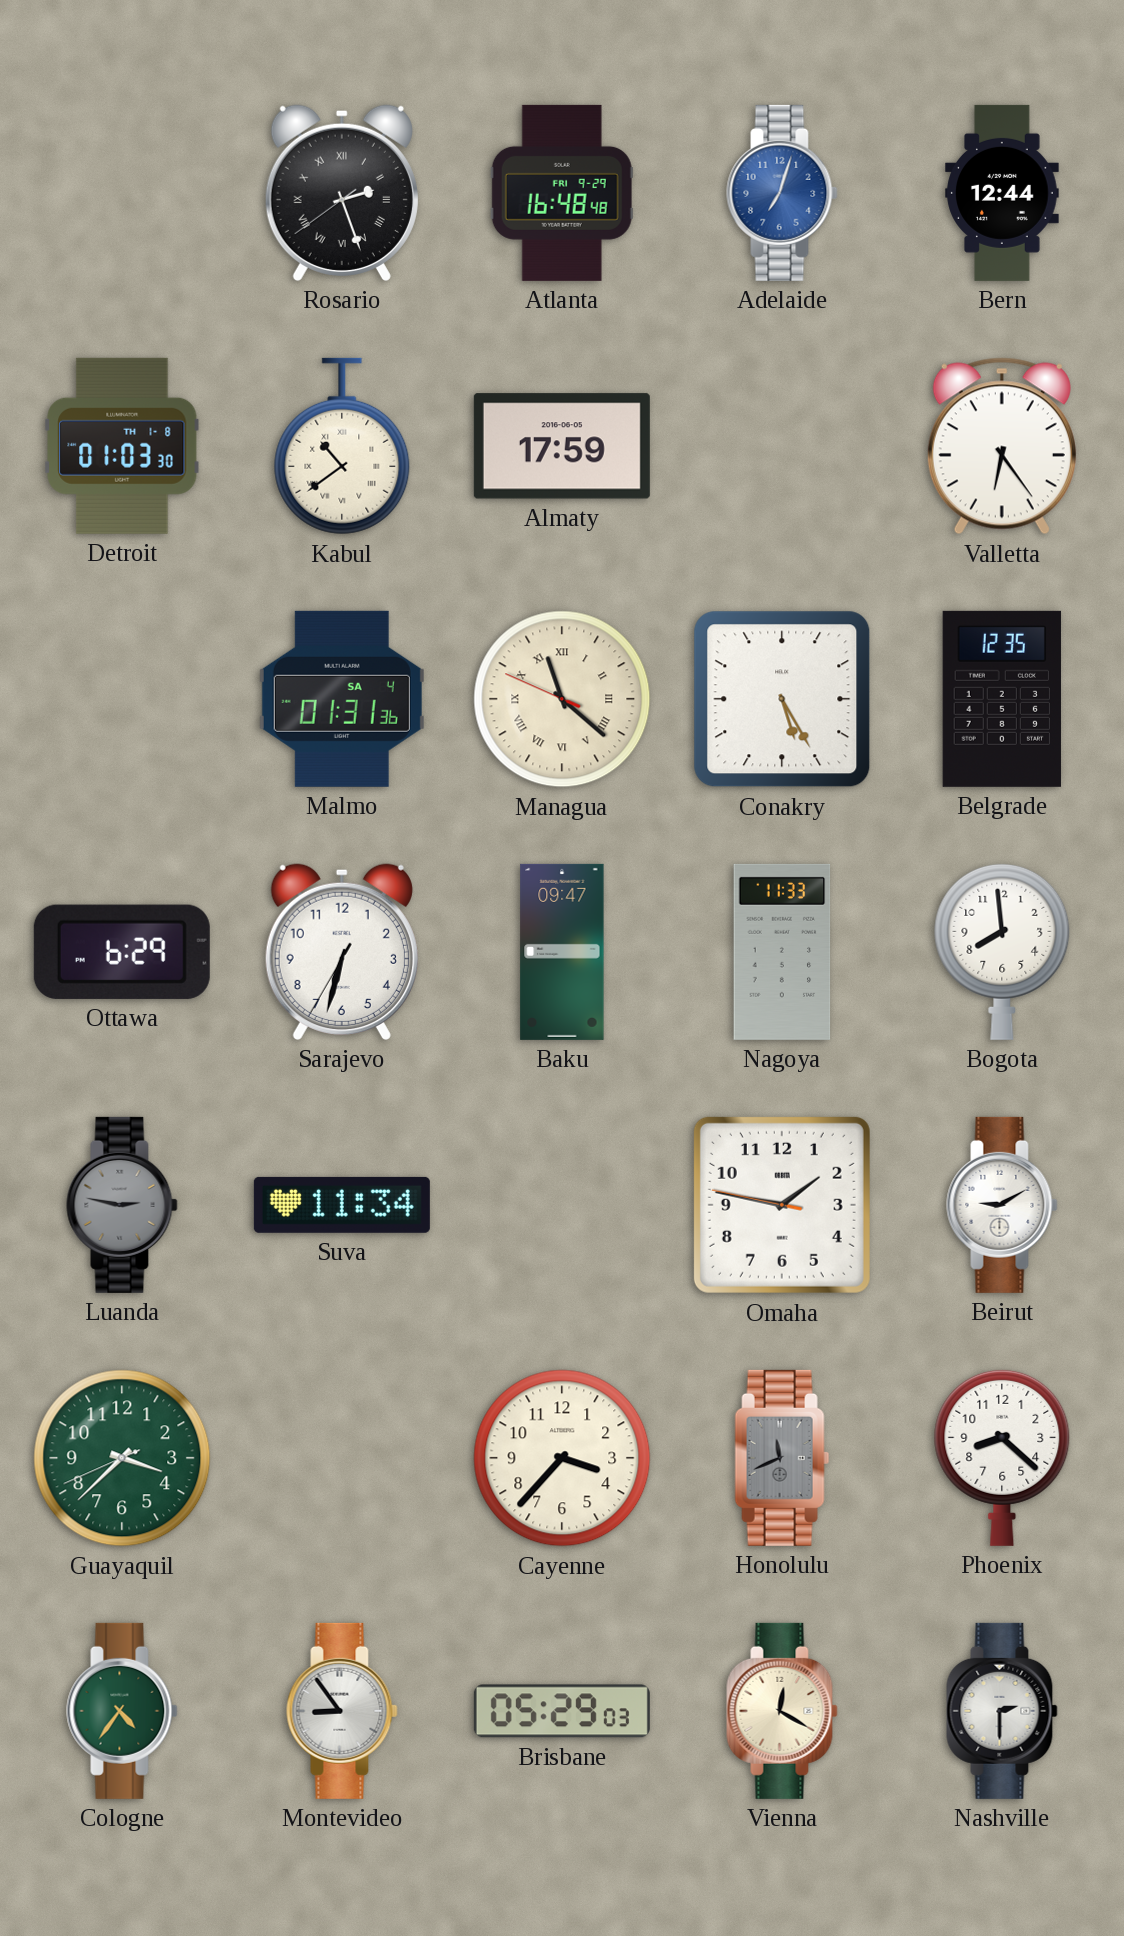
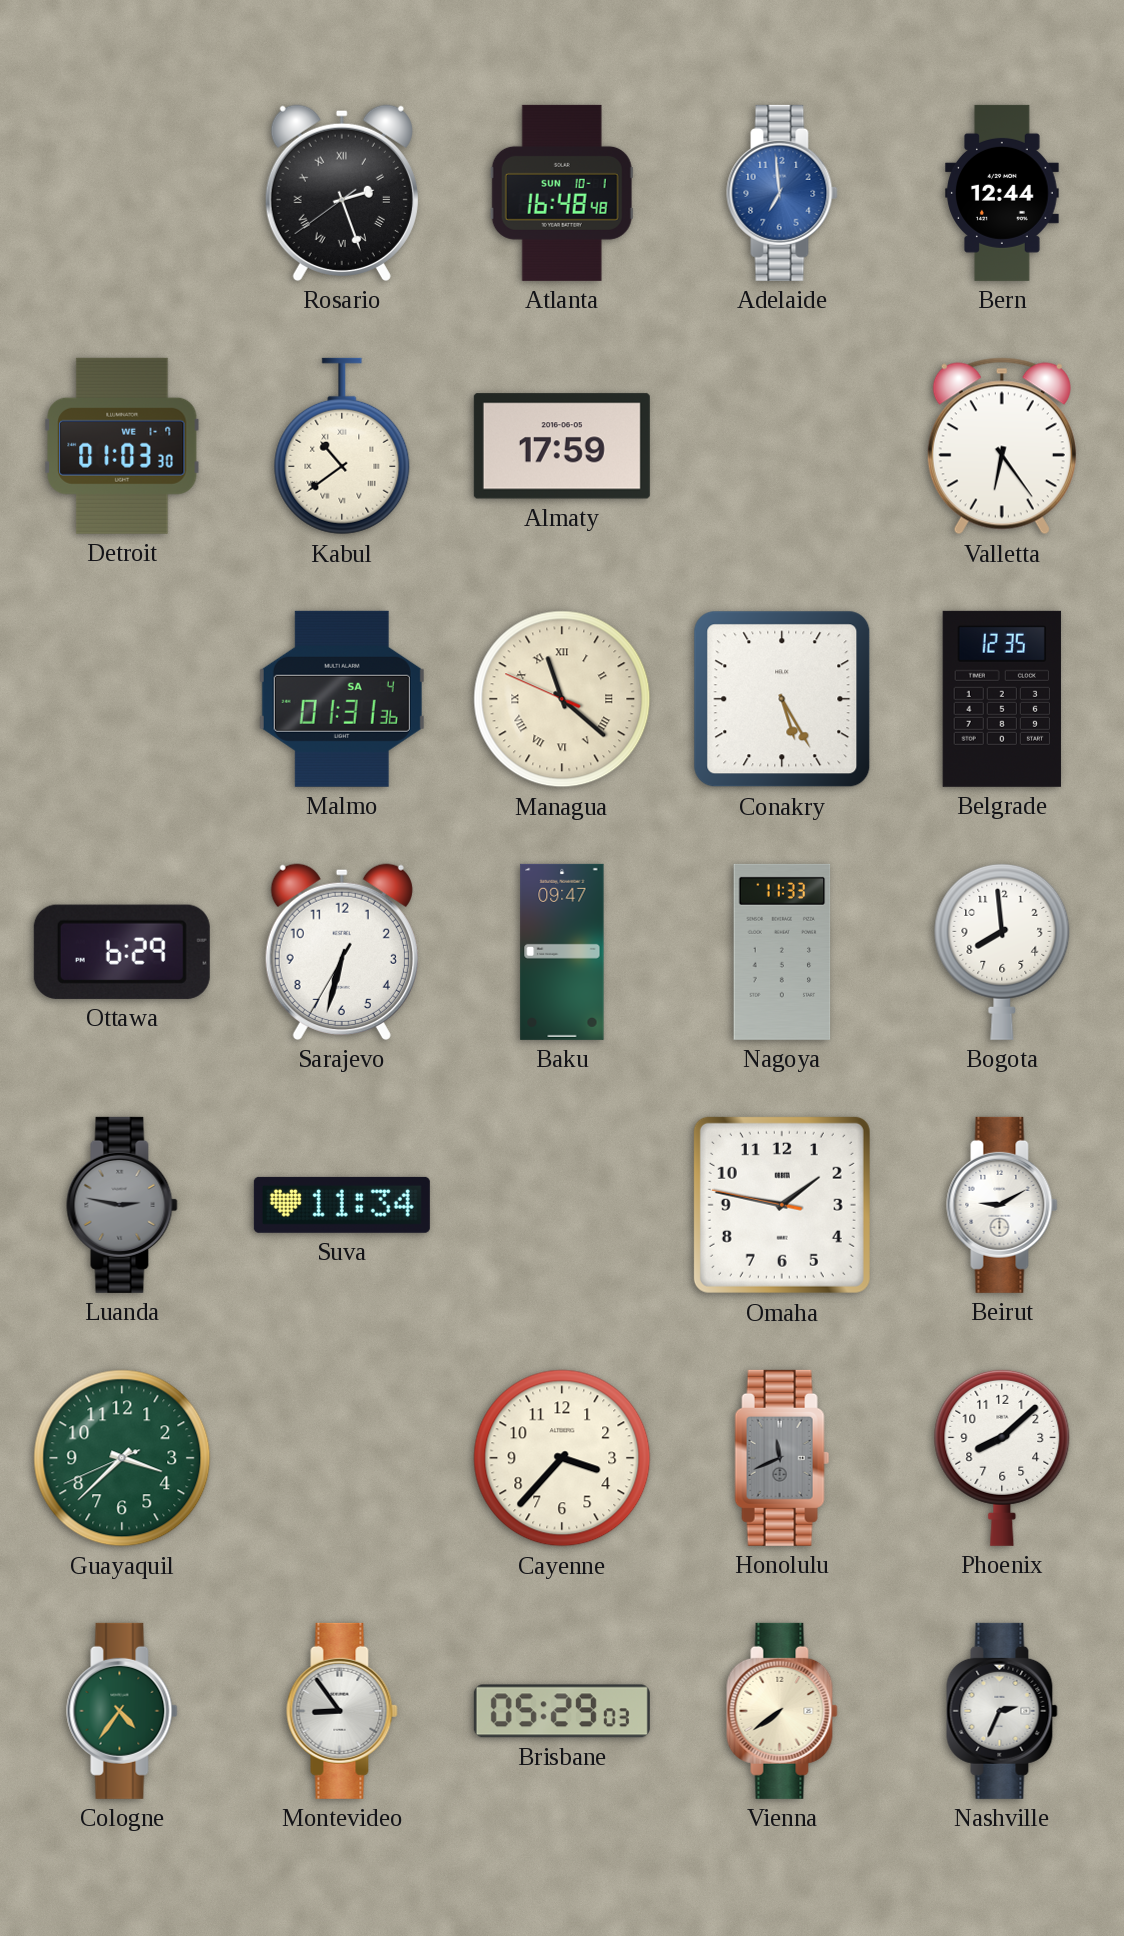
Atlanta date: FRI 9-29 -> SUN 10-1
Adelaide: 7:03 -> 6:59
Detroit date: TH 1-8 -> WE 1-7
Phoenix: 8:22 -> 8:08
Vienna: 12:20 -> 7:39
Nashville: 2:30 -> 2:34
